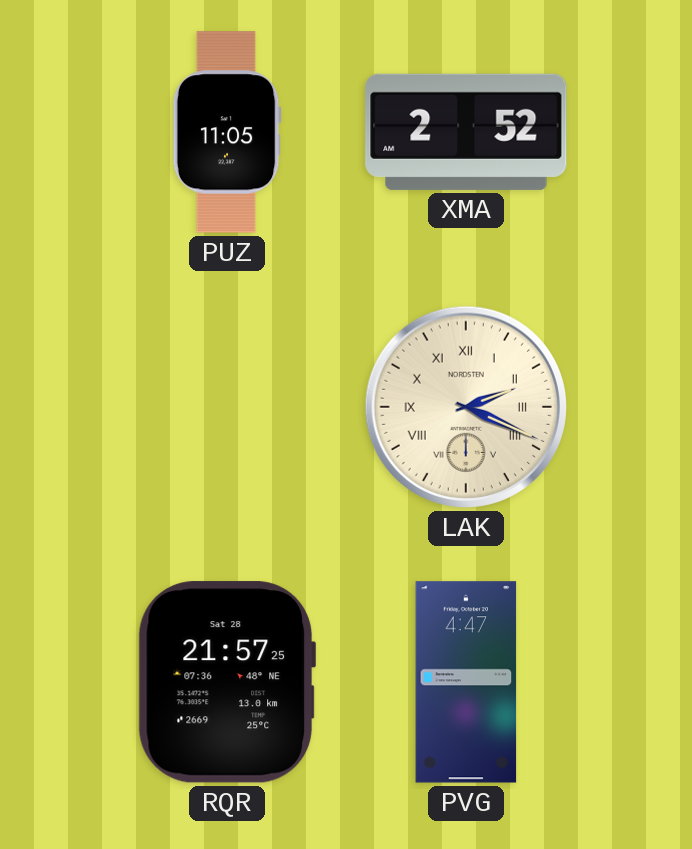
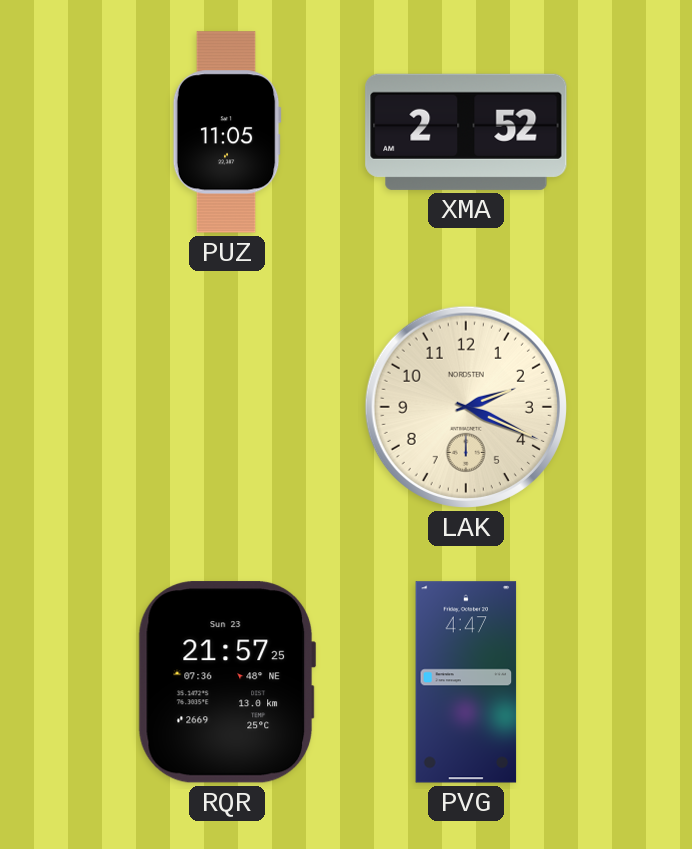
LAK numerals: Roman -> Arabic
RQR date: Sat 28 -> Sun 23
